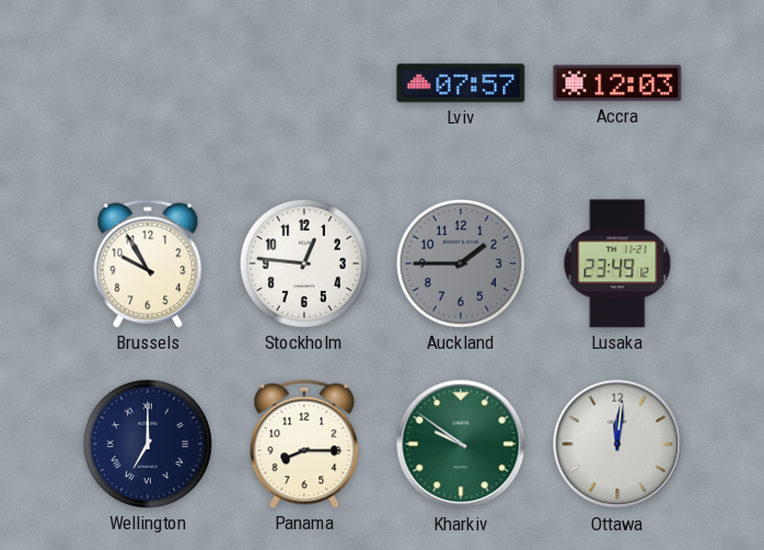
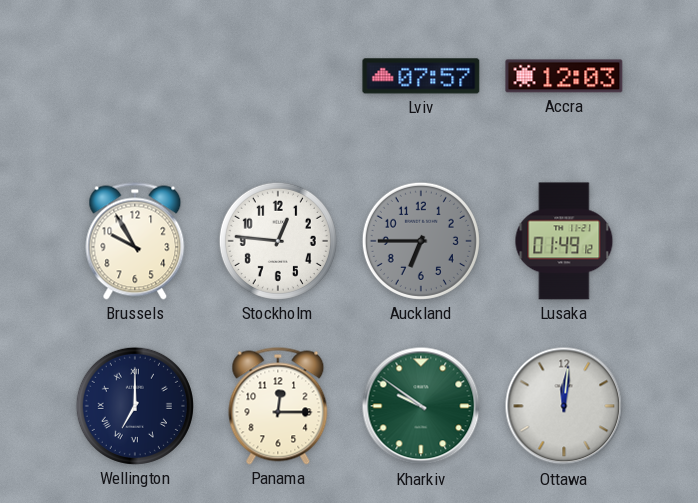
Auckland: 1:45 -> 6:45
Lusaka: 23:49 -> 01:49
Panama: 8:15 -> 12:15
